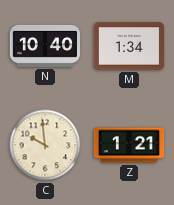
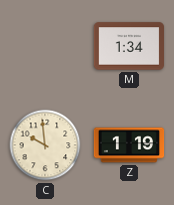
N: 10:40 -> none
Z: 1:21 -> 1:19
